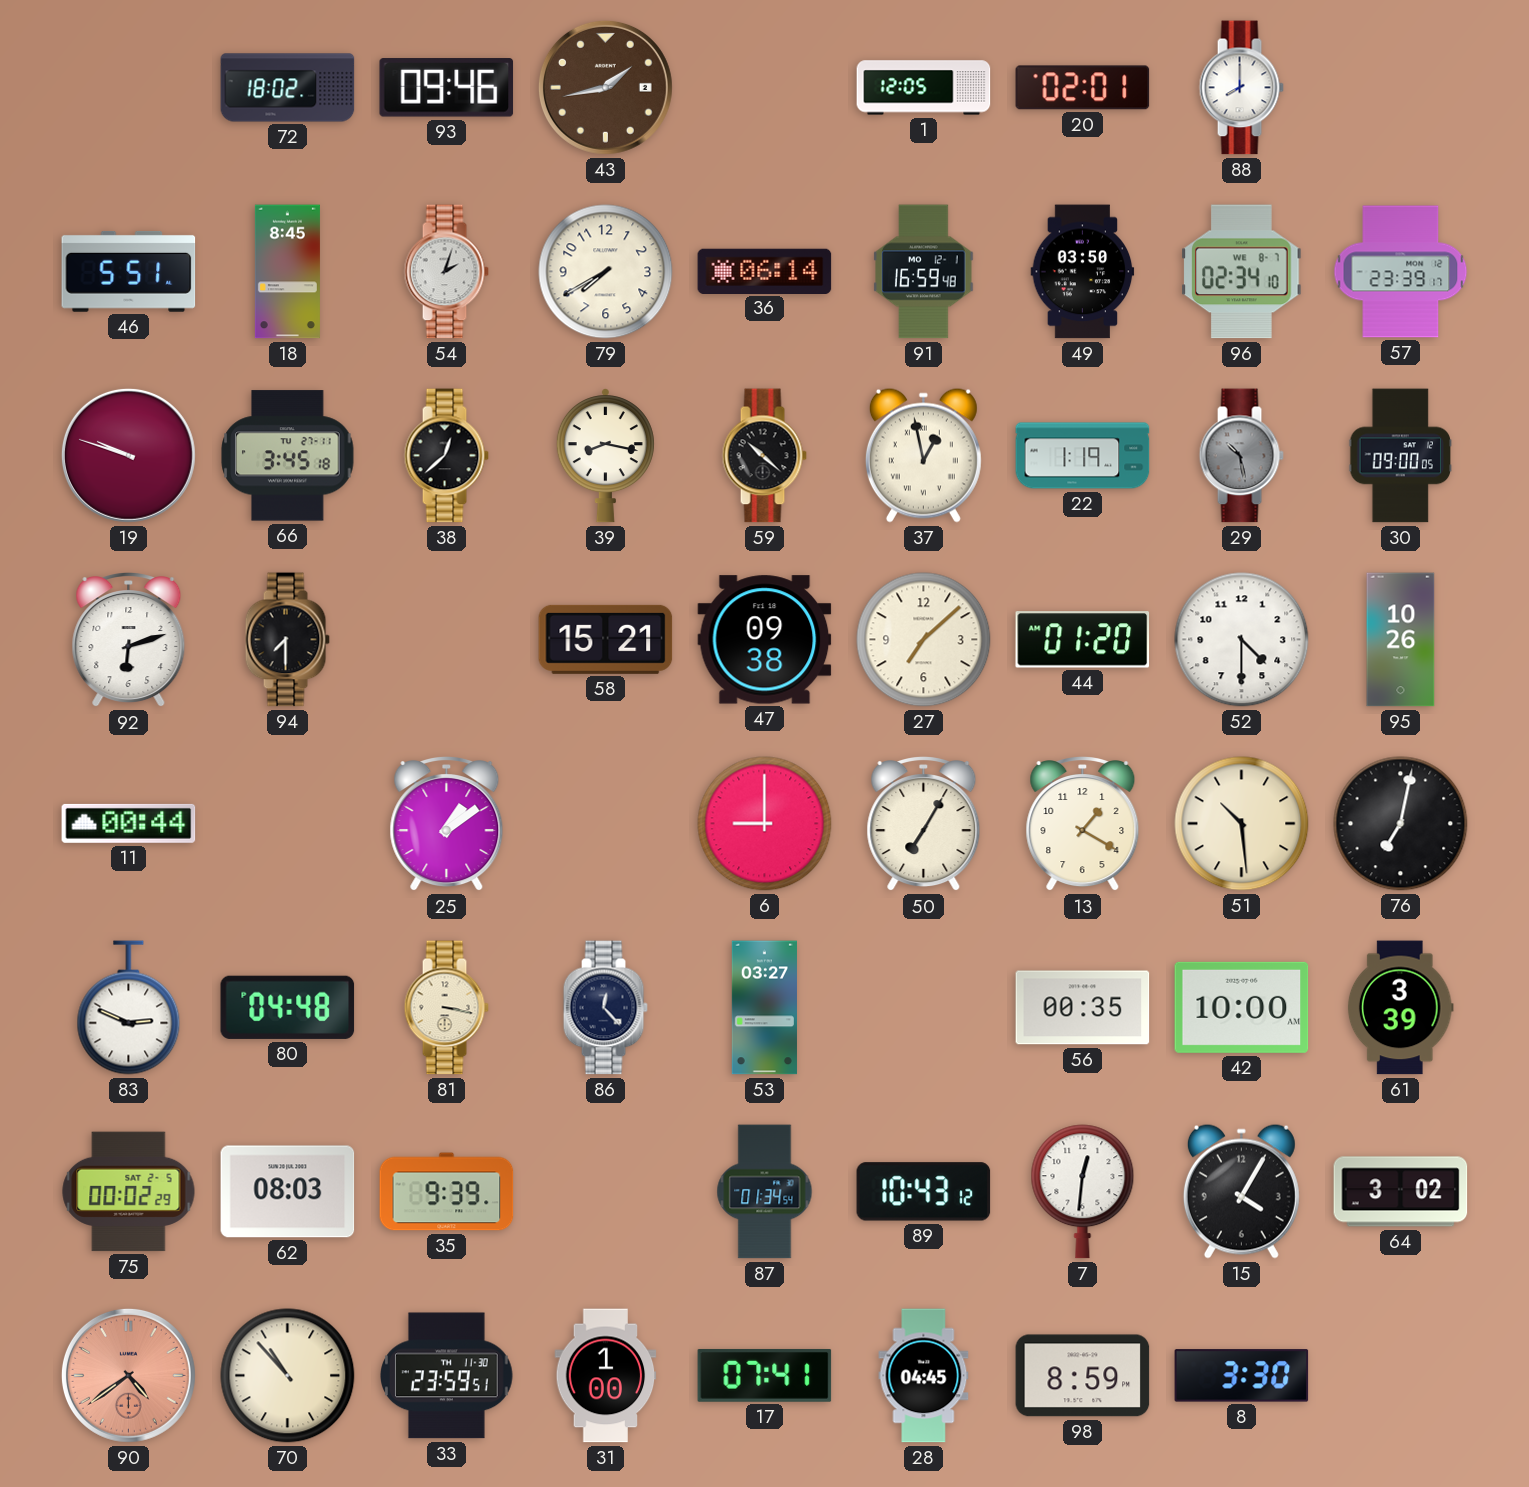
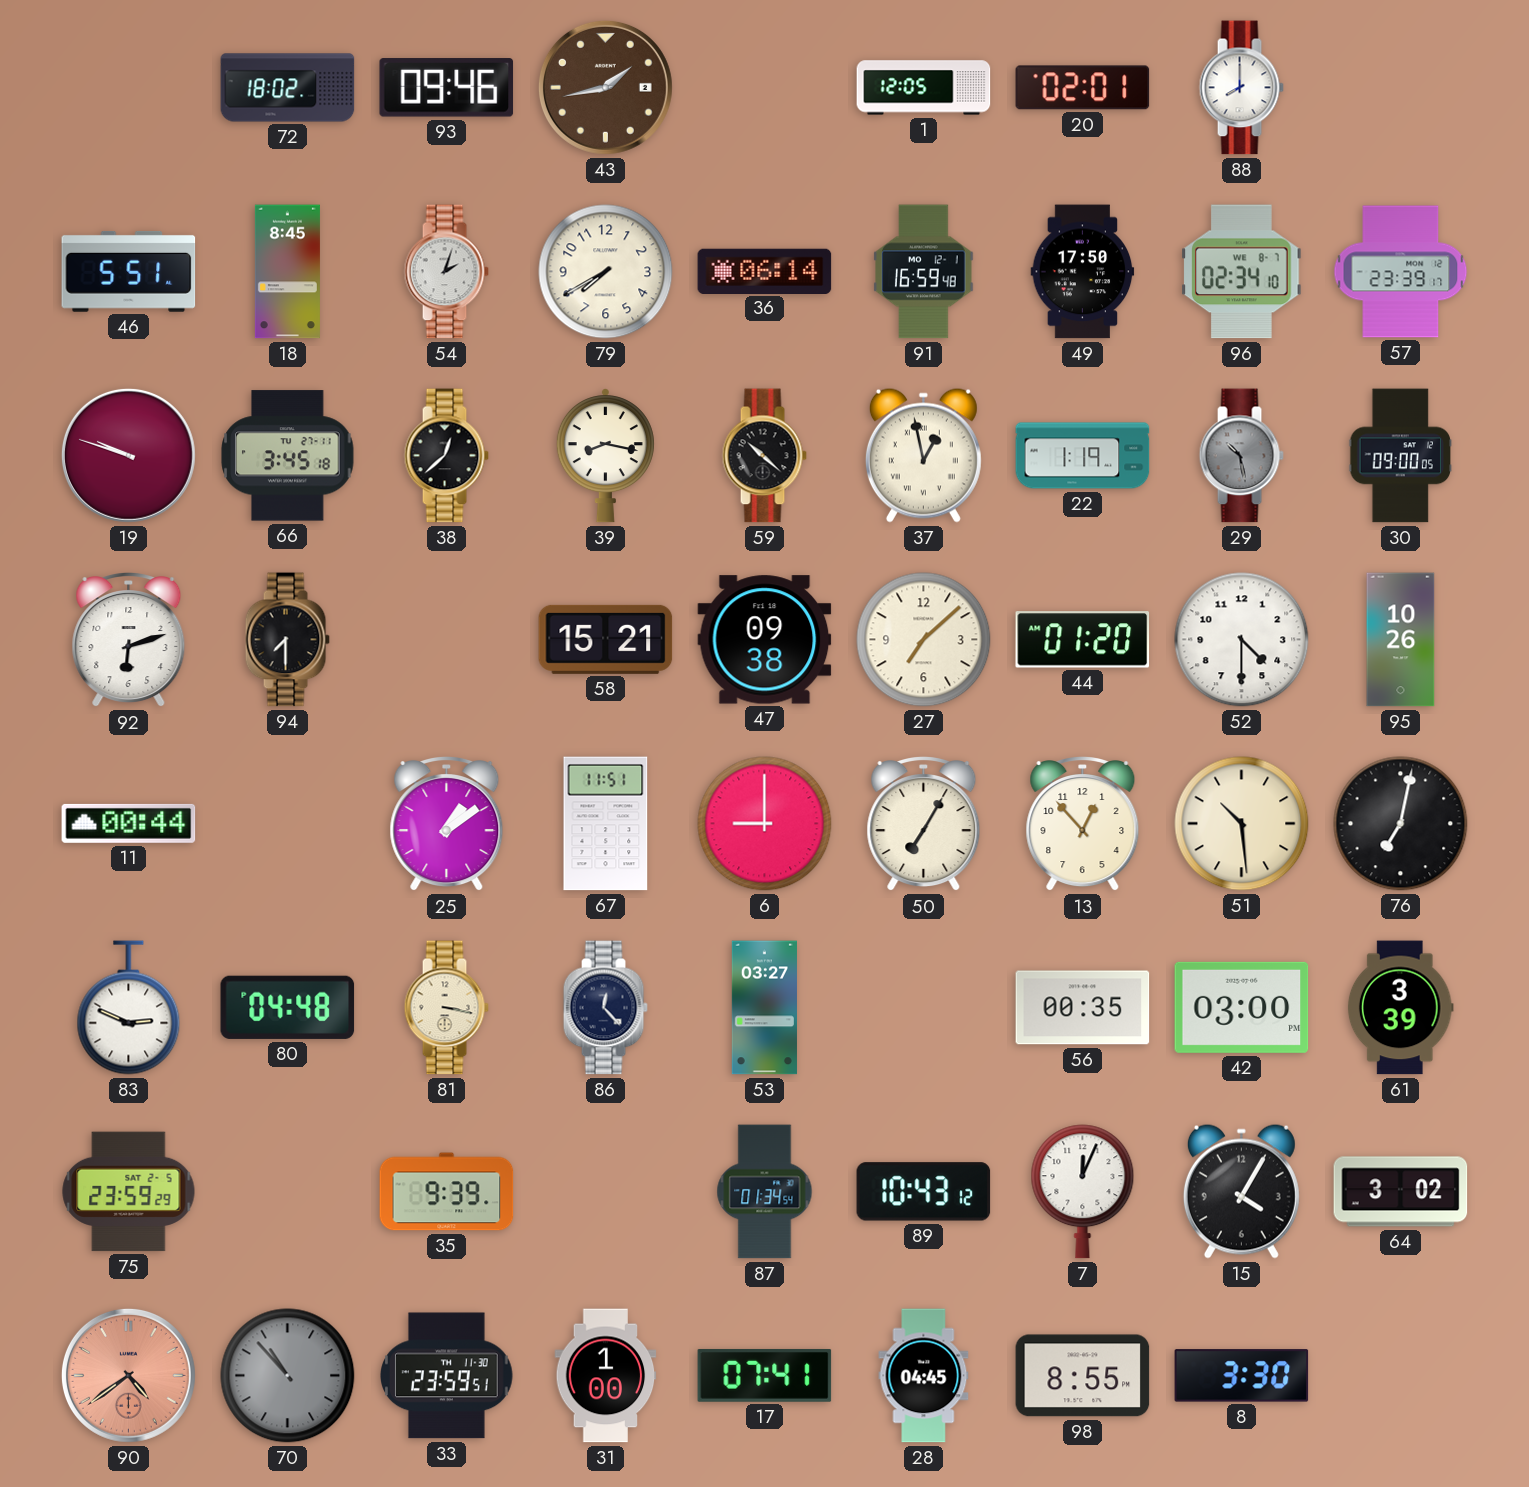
49: 03:50 -> 17:50
67: none -> 11:51
13: 1:20 -> 12:53
42: 10:00 -> 03:00
75: 00:02 -> 23:59
62: 08:03 -> none
7: 12:31 -> 12:04
70 dial: cream -> grey
98: 8:59 -> 8:55
